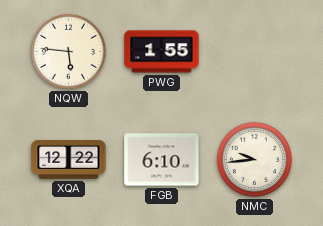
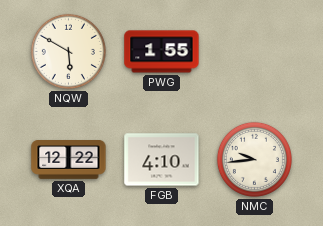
NQW: 5:46 -> 5:50
FGB: 6:10 -> 4:10
